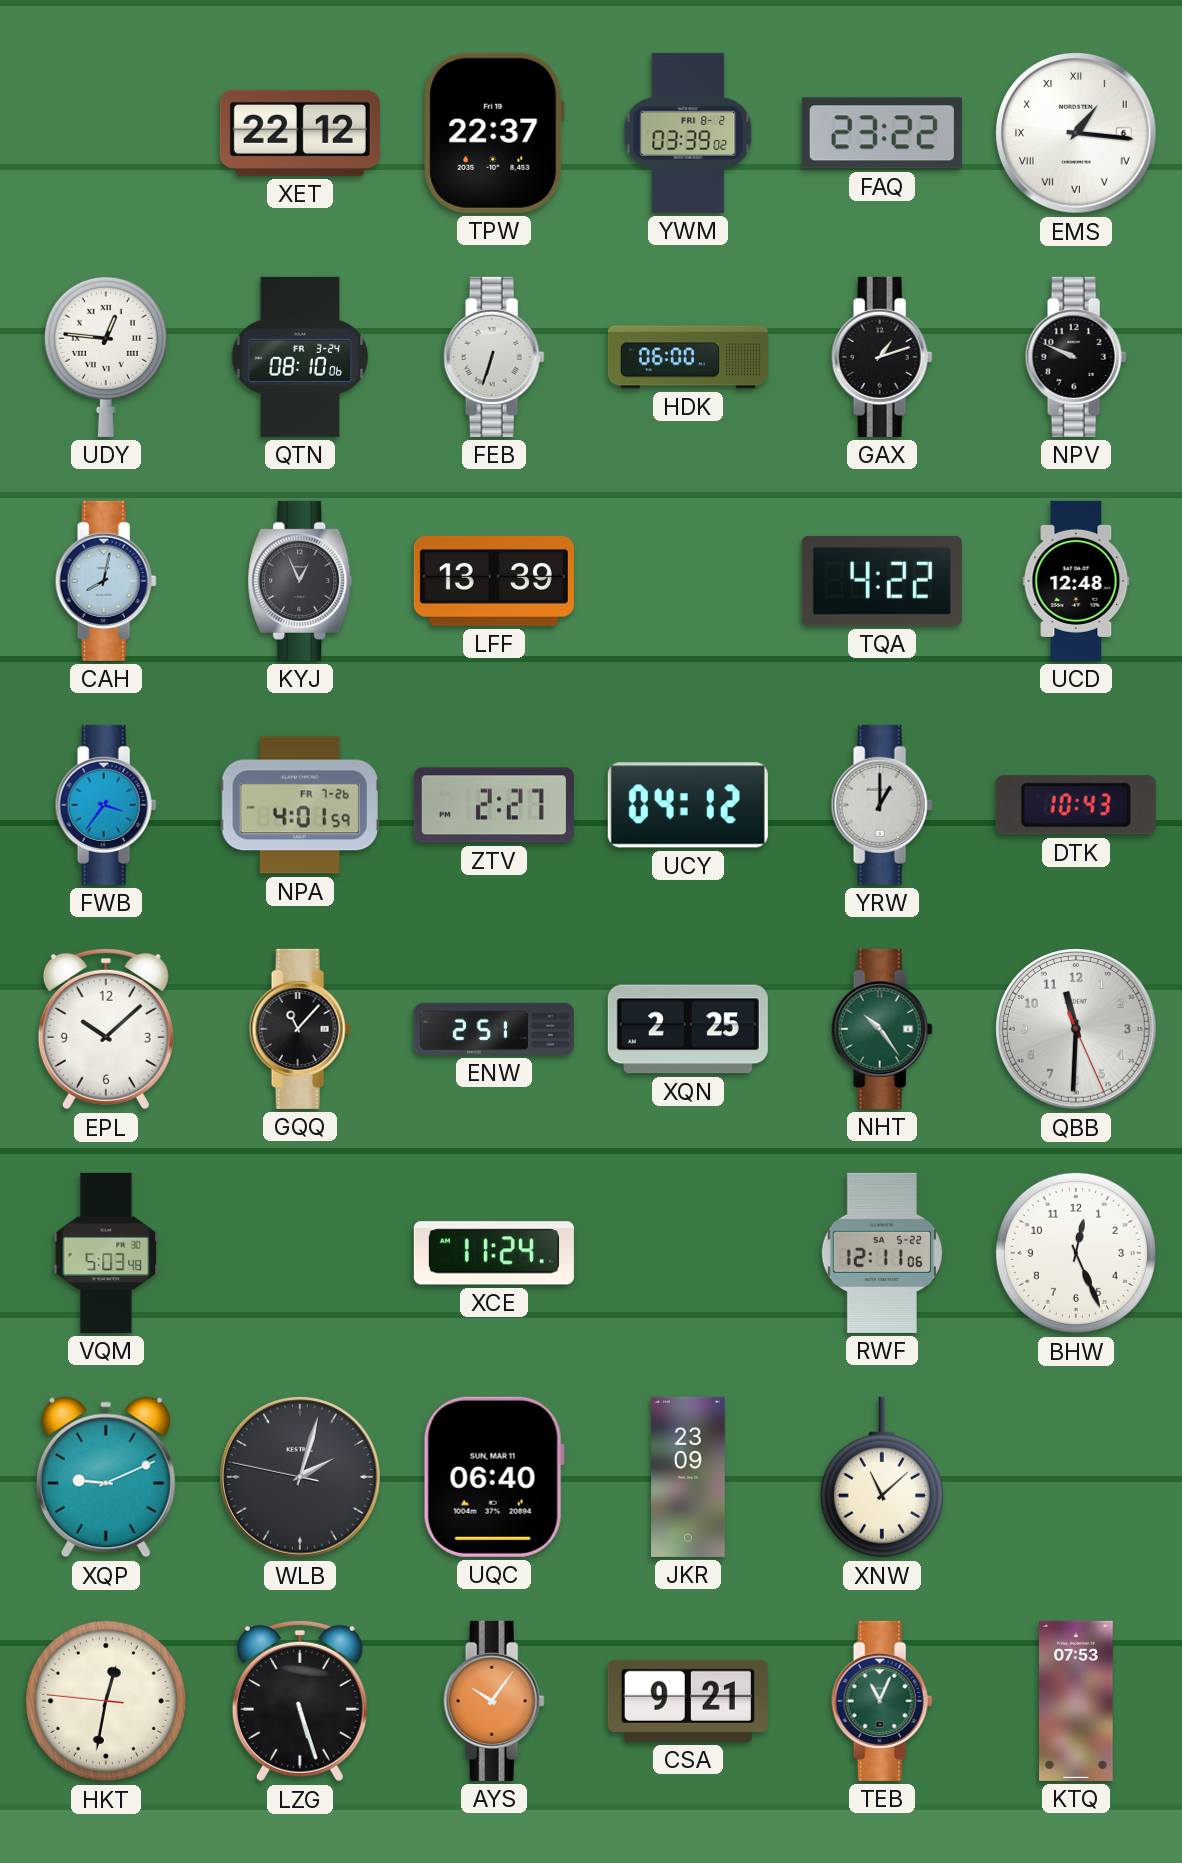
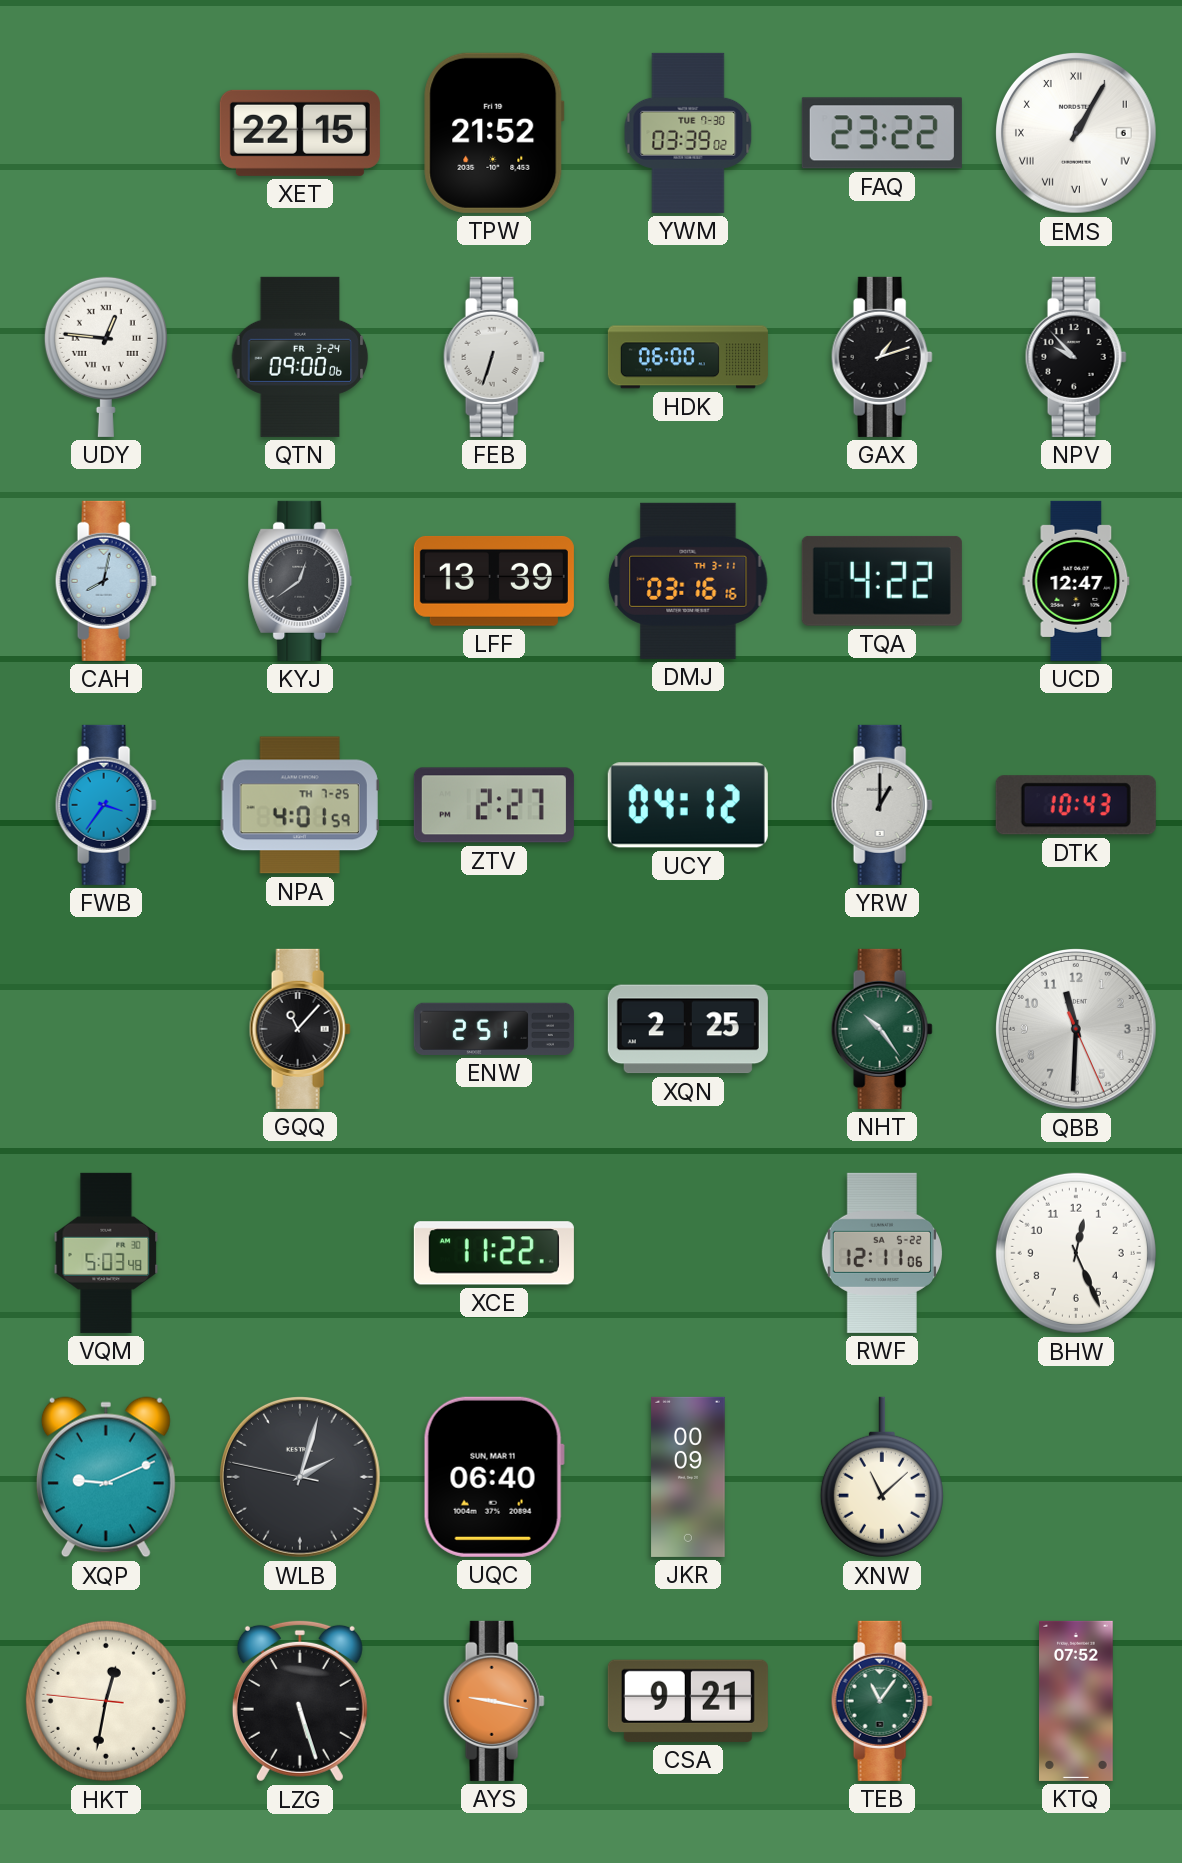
XET: 22:12 -> 22:15
TPW: 22:37 -> 21:52
YWM date: FRI 8-2 -> TUE 7-30
EMS: 1:16 -> 1:05
QTN: 08:10 -> 09:00
NPV: 9:49 -> 9:53
KYJ: 12:56 -> 12:39
DMJ: none -> 03:16
UCD: 12:48 -> 12:47
NPA date: FR 7-26 -> TH 7-25
EPL: 10:08 -> none
XCE: 11:24 -> 11:22
JKR: 23:09 -> 00:09
AYS: 10:06 -> 9:17
TEB: 11:04 -> 11:06
KTQ: 07:53 -> 07:52
